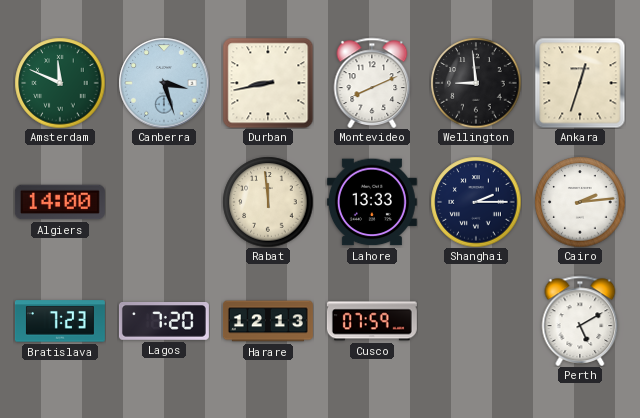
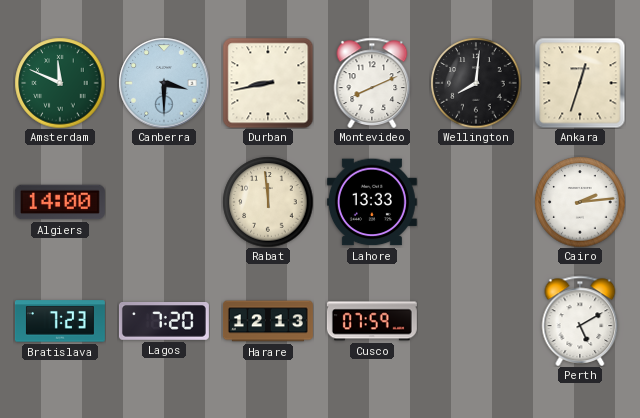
Canberra: 3:27 -> 3:30
Wellington: 8:59 -> 8:01
Shanghai: 2:15 -> none
